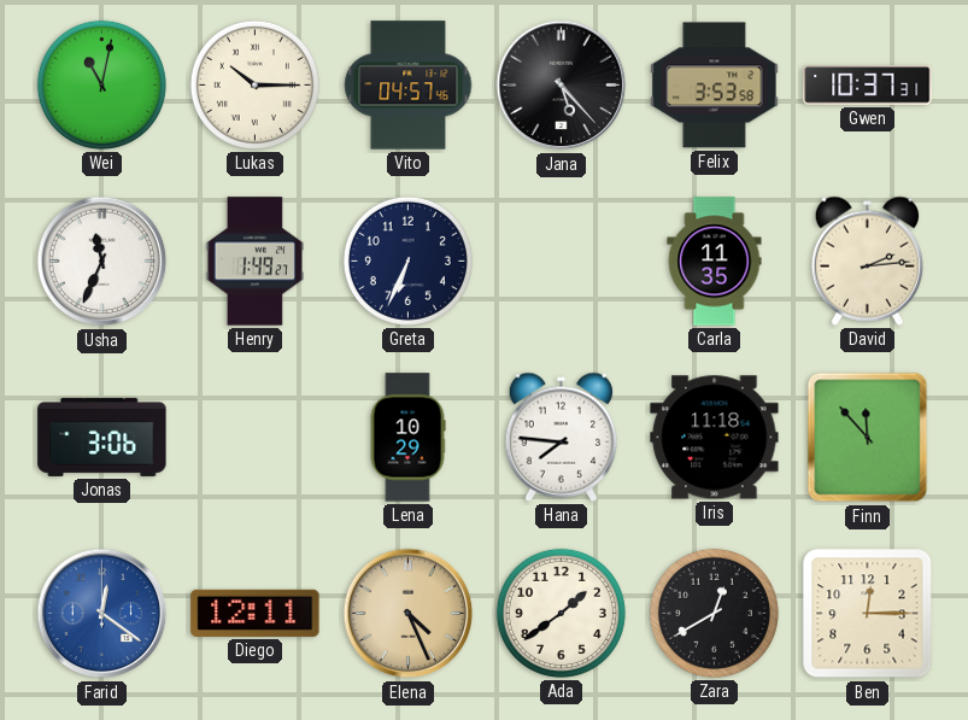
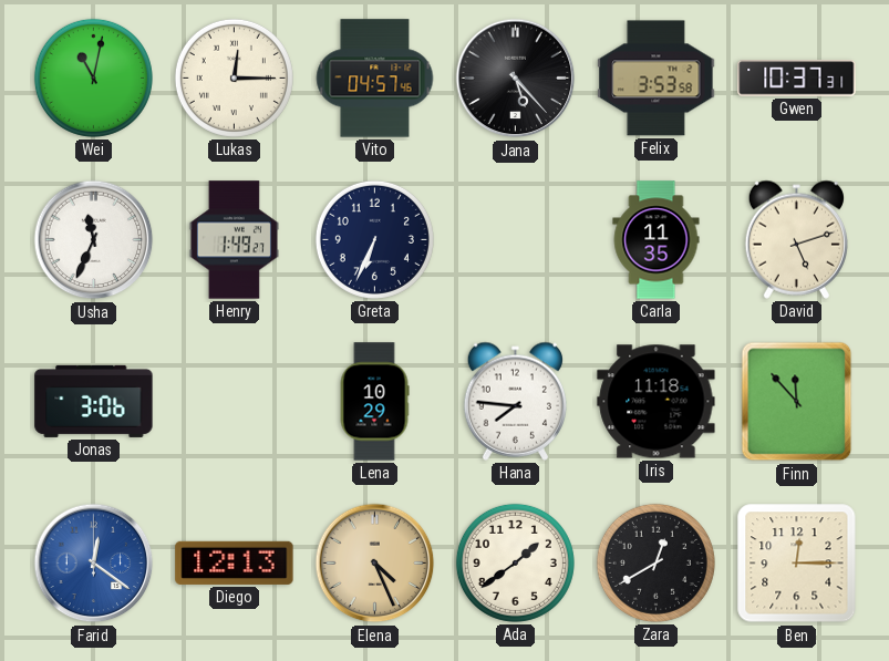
Lukas: 10:15 -> 12:15
David: 2:14 -> 5:12
Diego: 12:11 -> 12:13
